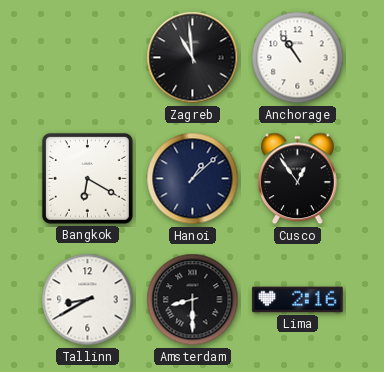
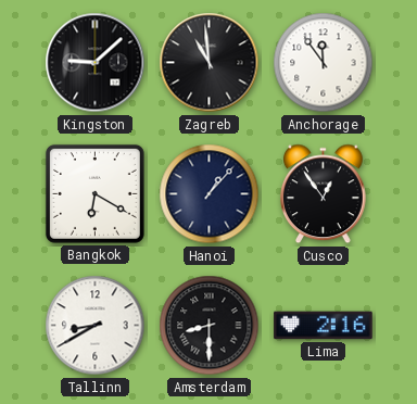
Kingston: none -> 9:08
Anchorage: 10:54 -> 11:54
Hanoi: 1:08 -> 1:07
